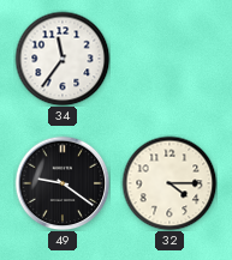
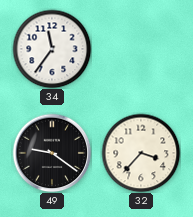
32: 4:15 -> 3:37
